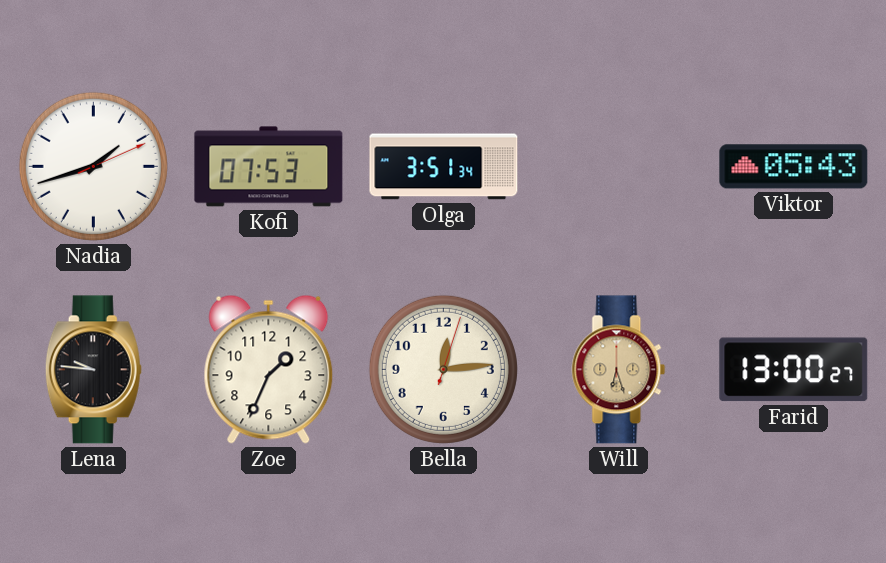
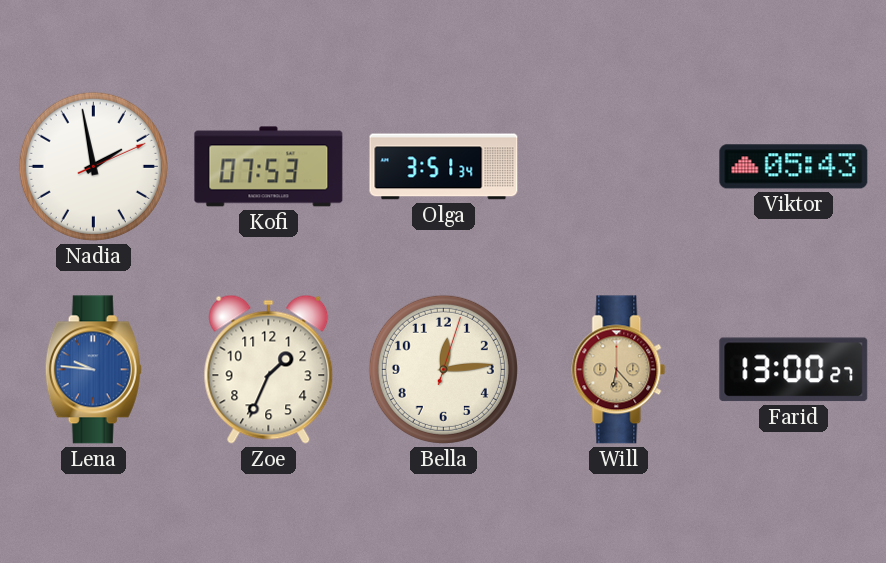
Nadia: 1:42 -> 1:58
Lena dial: black -> blue
Will: 6:27 -> 6:23
